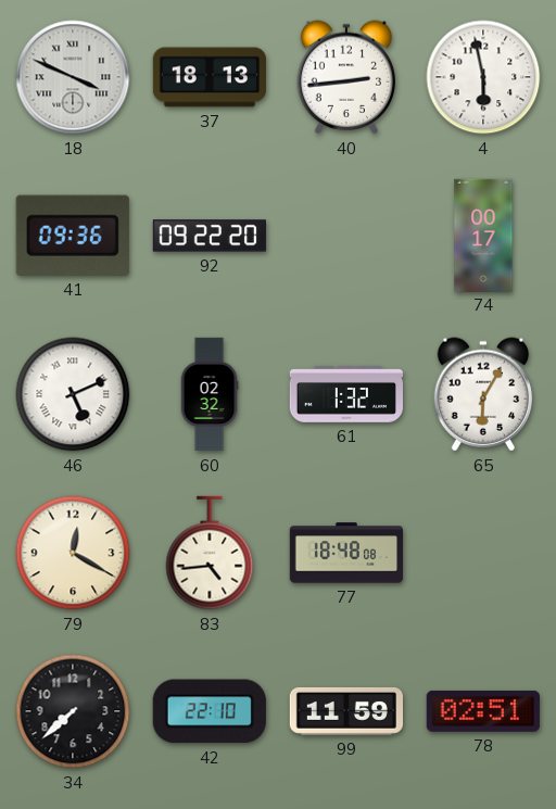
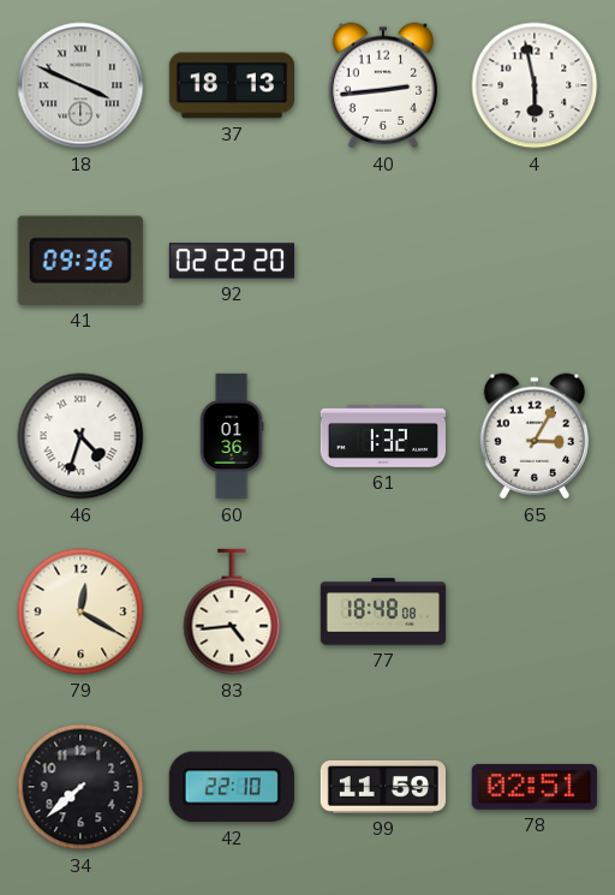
92: 09:22 -> 02:22
74: 00:17 -> none
46: 5:11 -> 4:33
60: 02:32 -> 01:36
65: 6:05 -> 3:05
